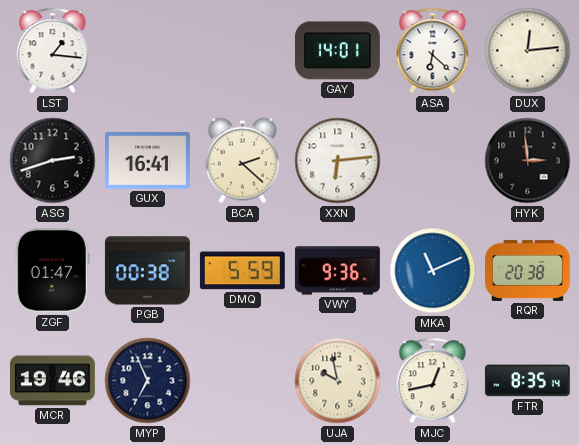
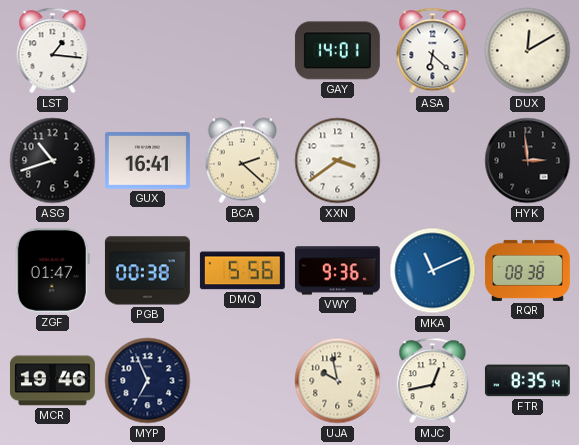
DUX: 12:14 -> 12:10
ASG: 2:42 -> 10:42
XXN: 6:14 -> 3:39
DMQ: 5:59 -> 5:56
RQR: 20:38 -> 08:38
